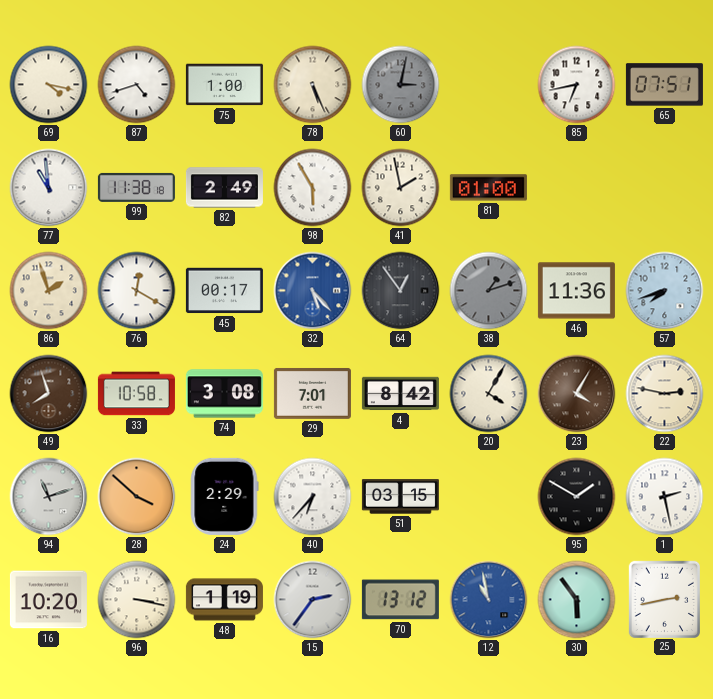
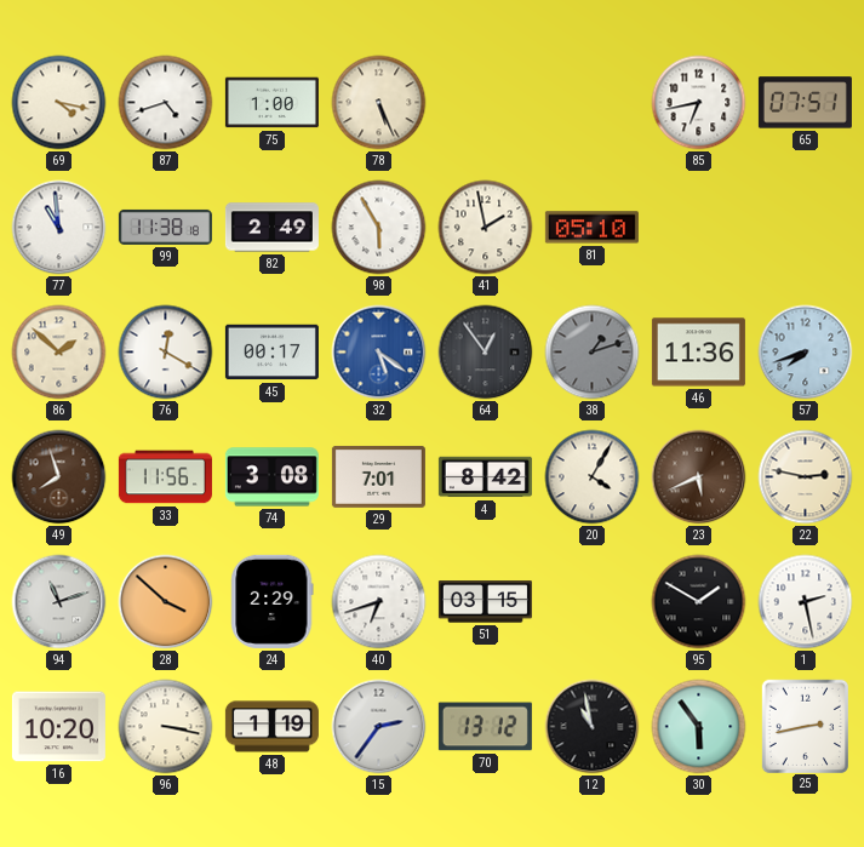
60: 3:02 -> none
81: 01:00 -> 05:10
86: 1:57 -> 1:52
32: 5:23 -> 5:21
33: 10:58 -> 11:56
23: 4:05 -> 5:41
40: 6:37 -> 6:42
12 dial: blue -> black
